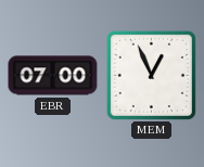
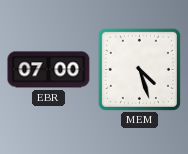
MEM: 12:56 -> 4:27
